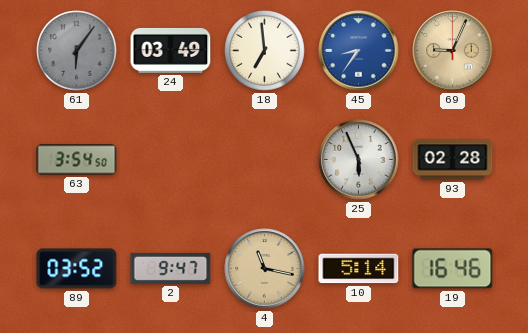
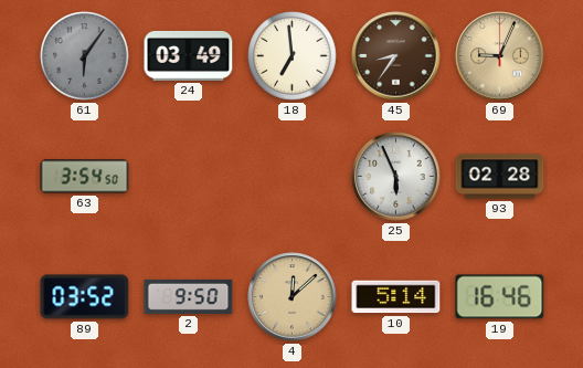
45 dial: blue -> brown
2: 9:47 -> 9:50
4: 11:17 -> 12:08
